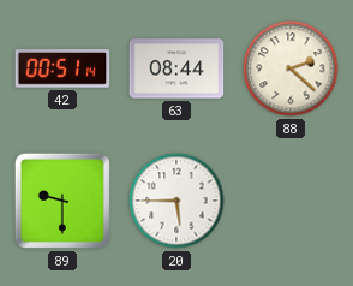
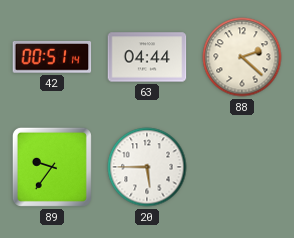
63: 08:44 -> 04:44
89: 9:30 -> 9:36
